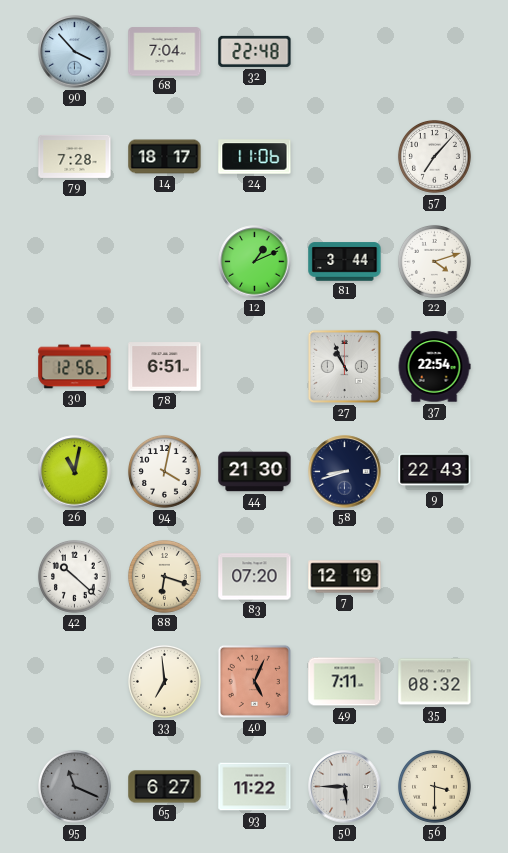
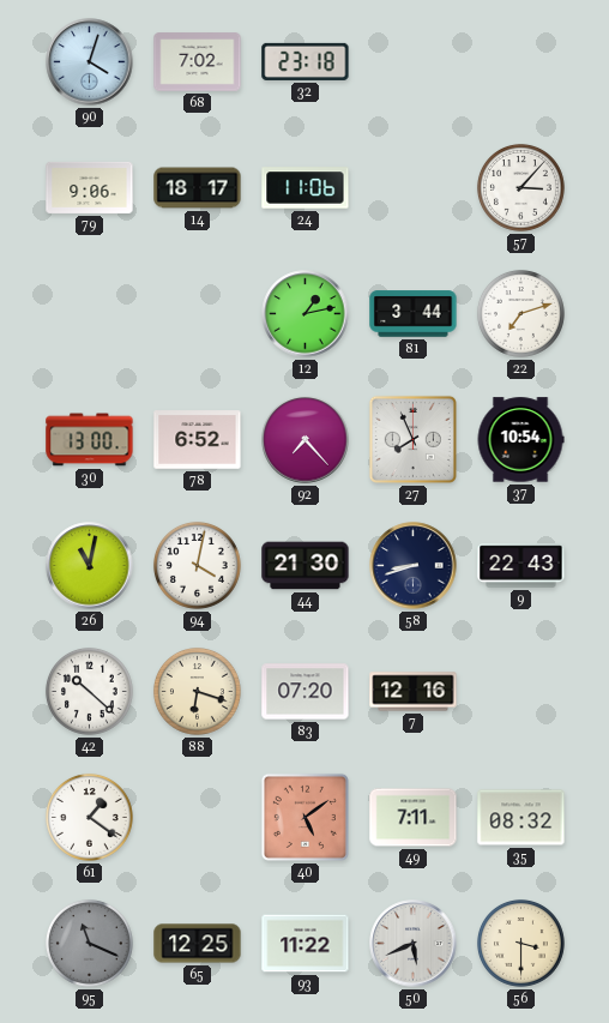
90: 3:53 -> 4:03
68: 7:04 -> 7:02
32: 22:48 -> 23:18
79: 7:28 -> 9:06
57: 7:07 -> 3:07
12: 1:11 -> 1:13
22: 4:12 -> 7:12
30: 12:56 -> 13:00
78: 6:51 -> 6:52
92: none -> 7:23
27: 10:56 -> 7:56
37: 22:54 -> 10:54
7: 12:19 -> 12:16
61: none -> 1:21
33: 6:59 -> none
40: 5:04 -> 5:09
65: 6:27 -> 12:25
50: 5:45 -> 5:41
